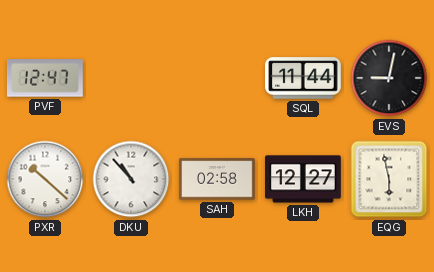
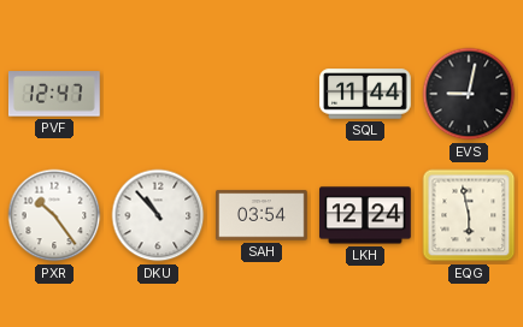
PXR: 10:22 -> 10:24
SAH: 02:58 -> 03:54
LKH: 12:27 -> 12:24
